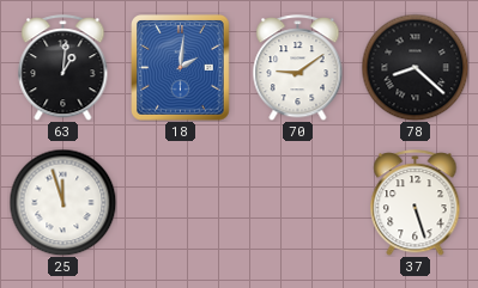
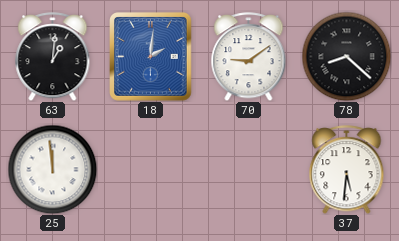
25: 11:57 -> 11:59
37: 5:27 -> 5:31
